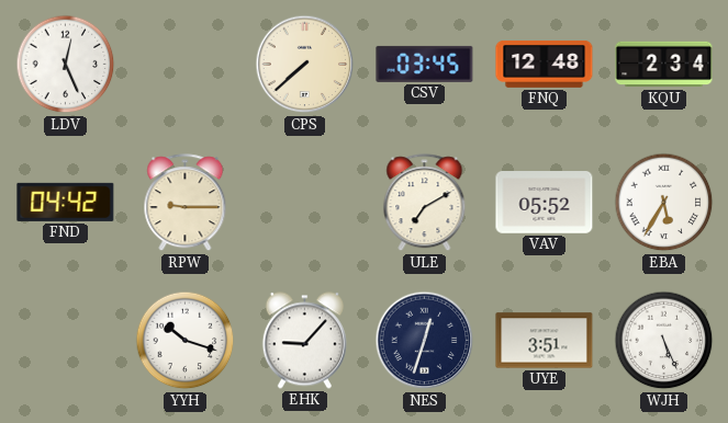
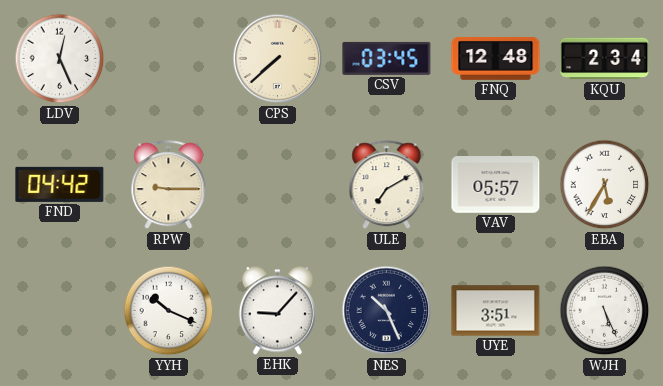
VAV: 05:52 -> 05:57
YYH: 10:18 -> 10:19
NES: 12:33 -> 10:26
